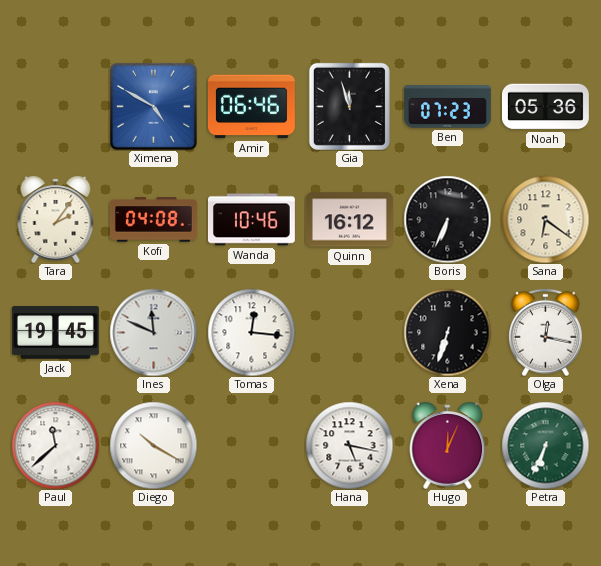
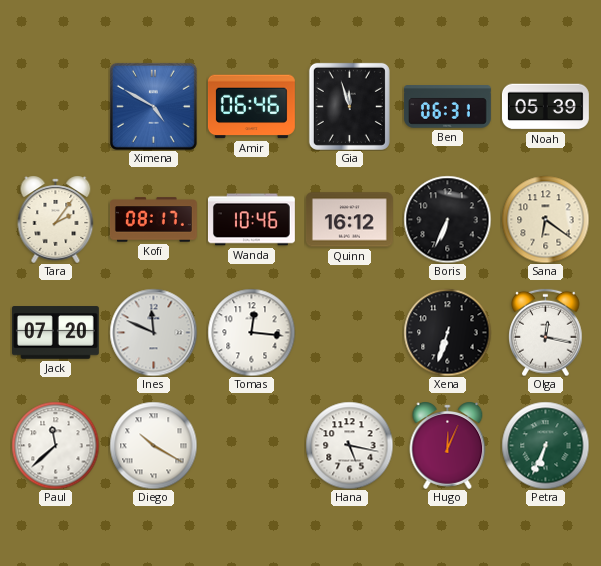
Ben: 07:23 -> 06:31
Noah: 05:36 -> 05:39
Kofi: 04:08 -> 08:17
Jack: 19:45 -> 07:20
